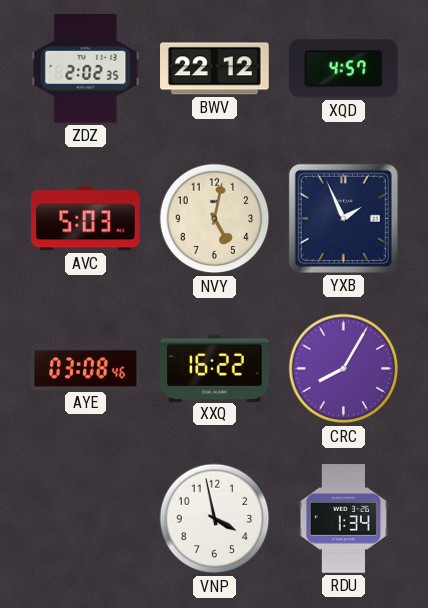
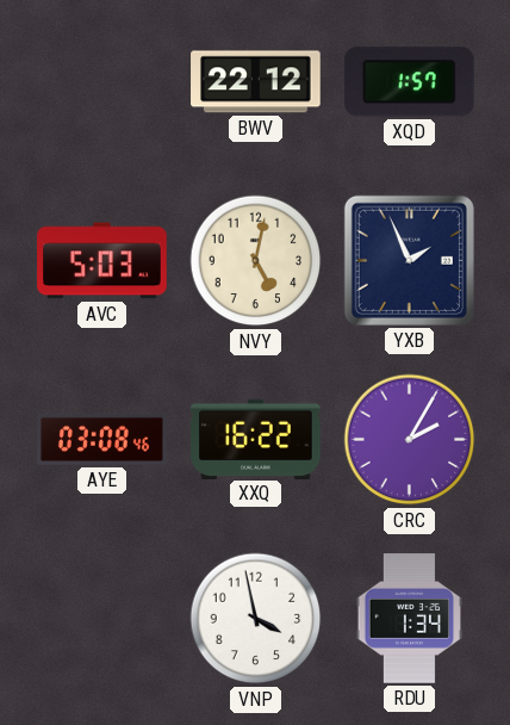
ZDZ: 2:02 -> none
XQD: 4:57 -> 1:57
CRC: 8:05 -> 2:05
